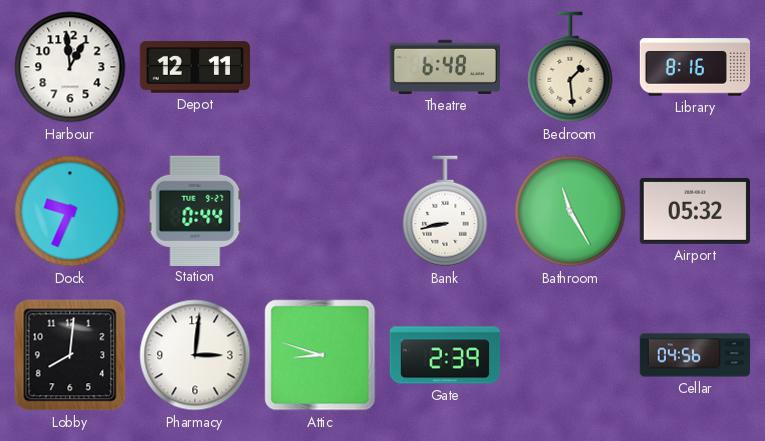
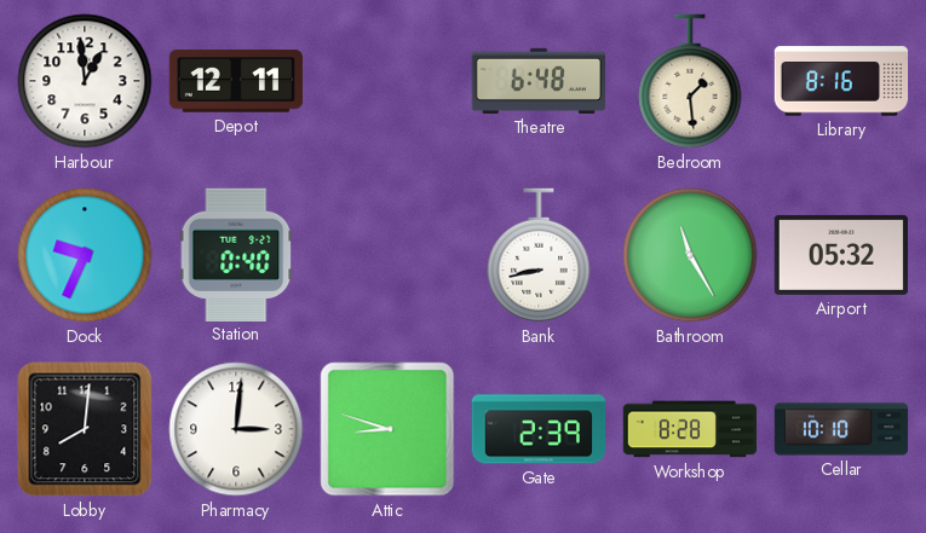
Station: 0:44 -> 0:40
Workshop: none -> 8:28
Cellar: 04:56 -> 10:10
